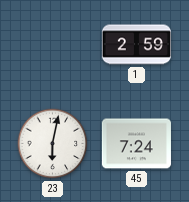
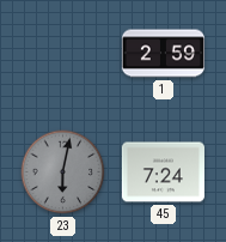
23 dial: white -> grey
